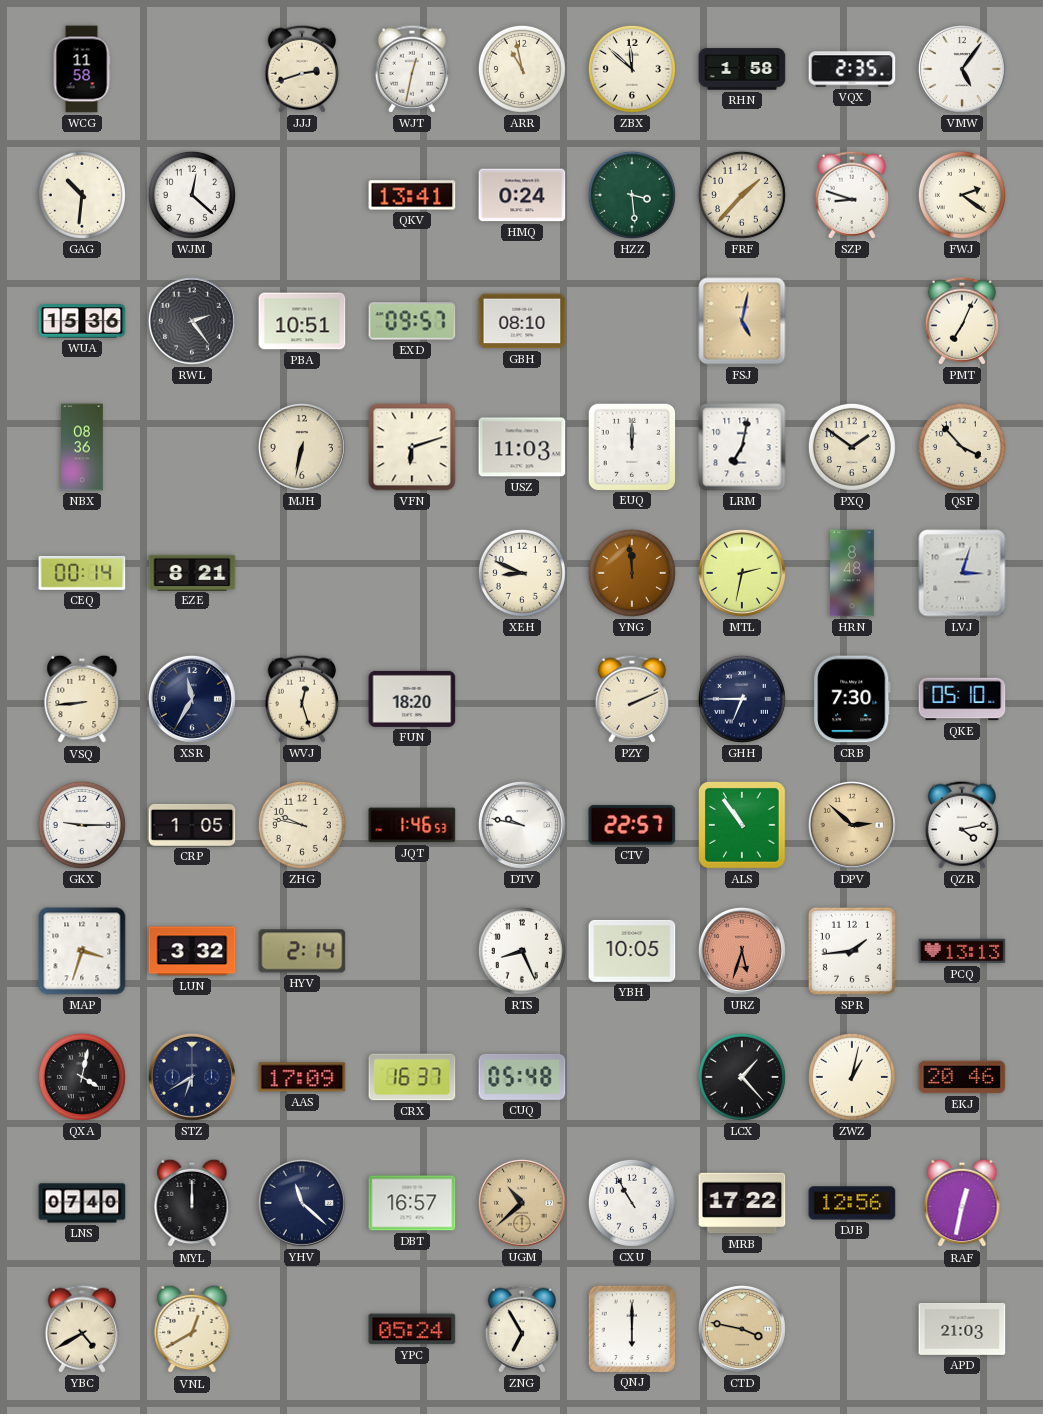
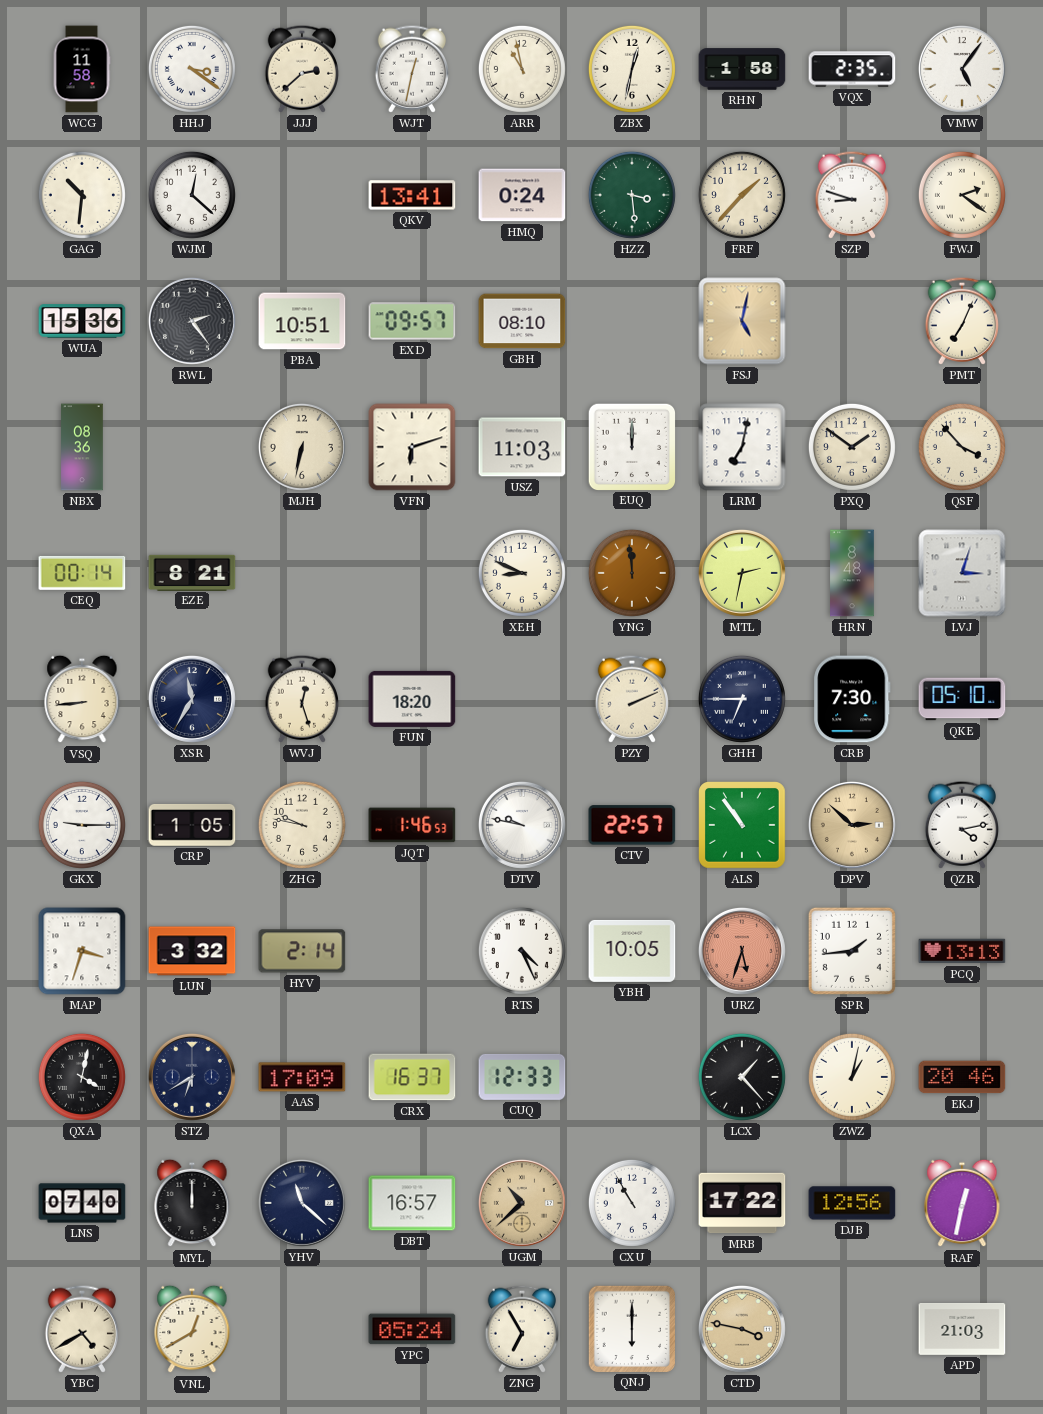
HHJ: none -> 3:21
JJJ: 2:42 -> 2:38
ZBX: 11:52 -> 12:32
RTS: 8:26 -> 4:26
CUQ: 05:48 -> 12:33
